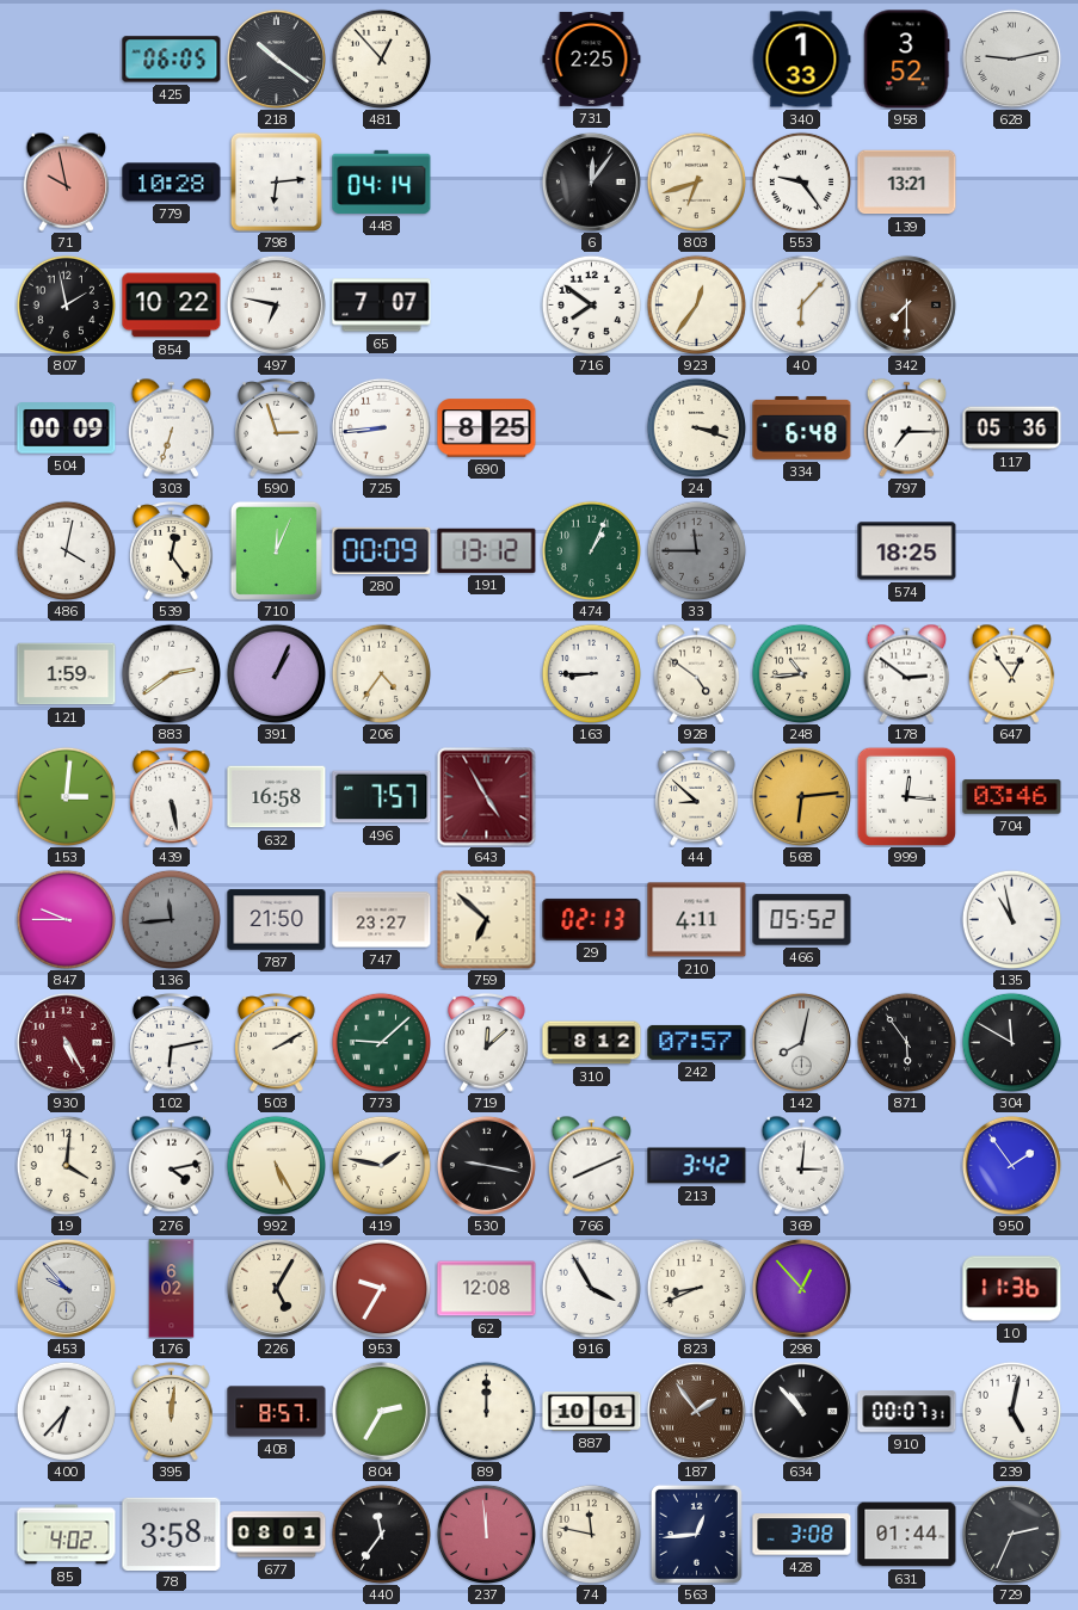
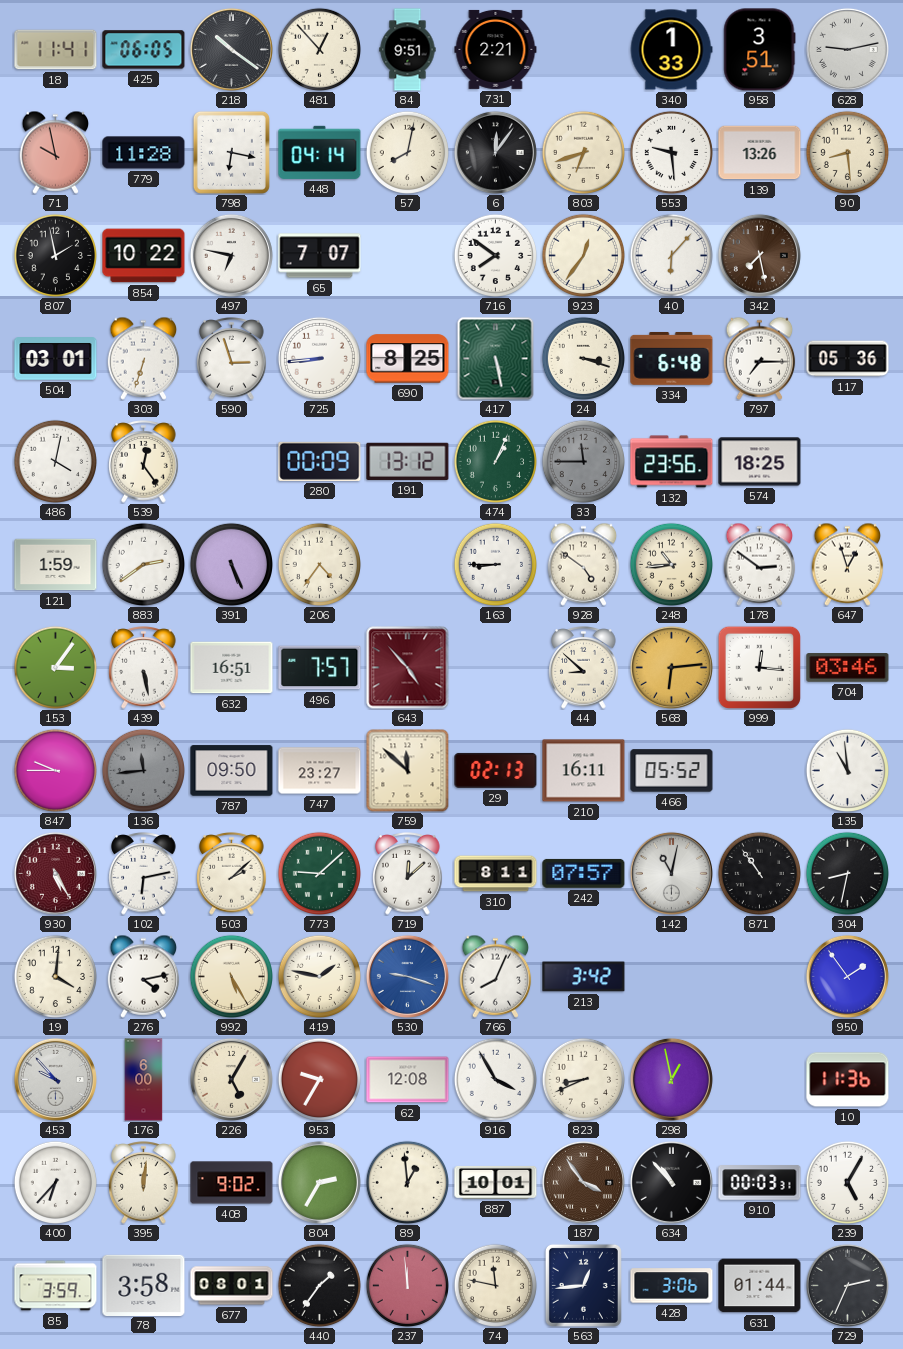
18: none -> 11:41
84: none -> 9:51
731: 2:25 -> 2:21
958: 3:52 -> 3:51
779: 10:28 -> 11:28
798: 6:14 -> 6:17
57: none -> 8:02
553: 9:24 -> 9:29
139: 13:21 -> 13:26
90: none -> 8:29
342: 7:30 -> 7:28
504: 00:09 -> 03:01
417: none -> 5:28
710: 12:04 -> none
132: none -> 23:56
391: 1:04 -> 5:26
647: 12:54 -> 12:57
153: 3:01 -> 3:06
632: 16:58 -> 16:51
643: 4:55 -> 4:53
787: 21:50 -> 09:50
759: 6:52 -> 11:52
210: 4:11 -> 16:11
135: 10:58 -> 10:59
503: 2:10 -> 2:08
310: 8:12 -> 8:11
142: 8:02 -> 11:02
871: 5:54 -> 10:54
304: 11:50 -> 8:32
530: 9:17 -> 9:18
530 dial: black -> blue
766: 8:11 -> 8:04
369: 3:01 -> none
176: 6:02 -> 6:00
298: 12:53 -> 12:58
408: 8:57 -> 9:02
89: 12:00 -> 12:59
187: 1:54 -> 3:54
910: 00:07 -> 00:03
239: 5:02 -> 5:05
85: 4:02 -> 3:59
440: 11:36 -> 1:36
428: 3:08 -> 3:06
